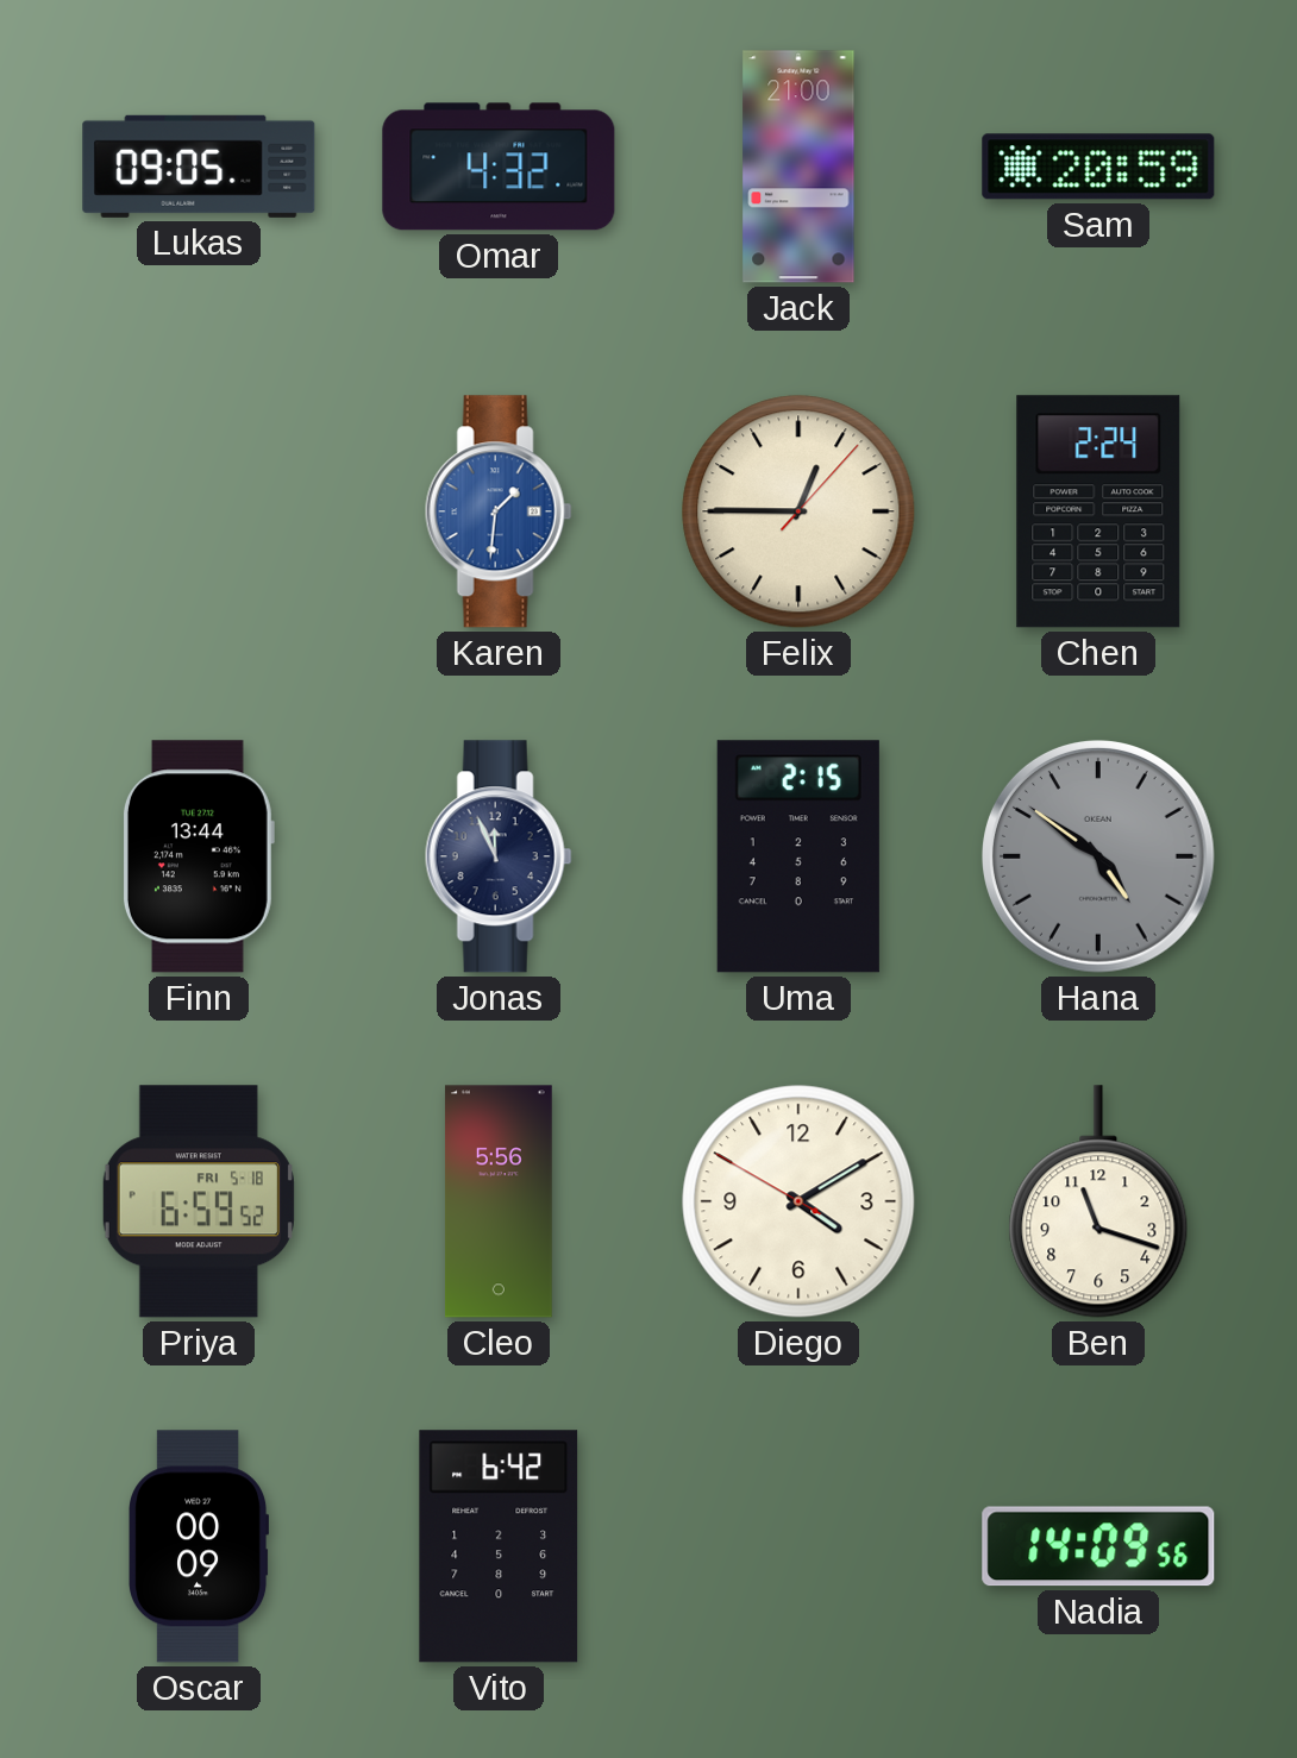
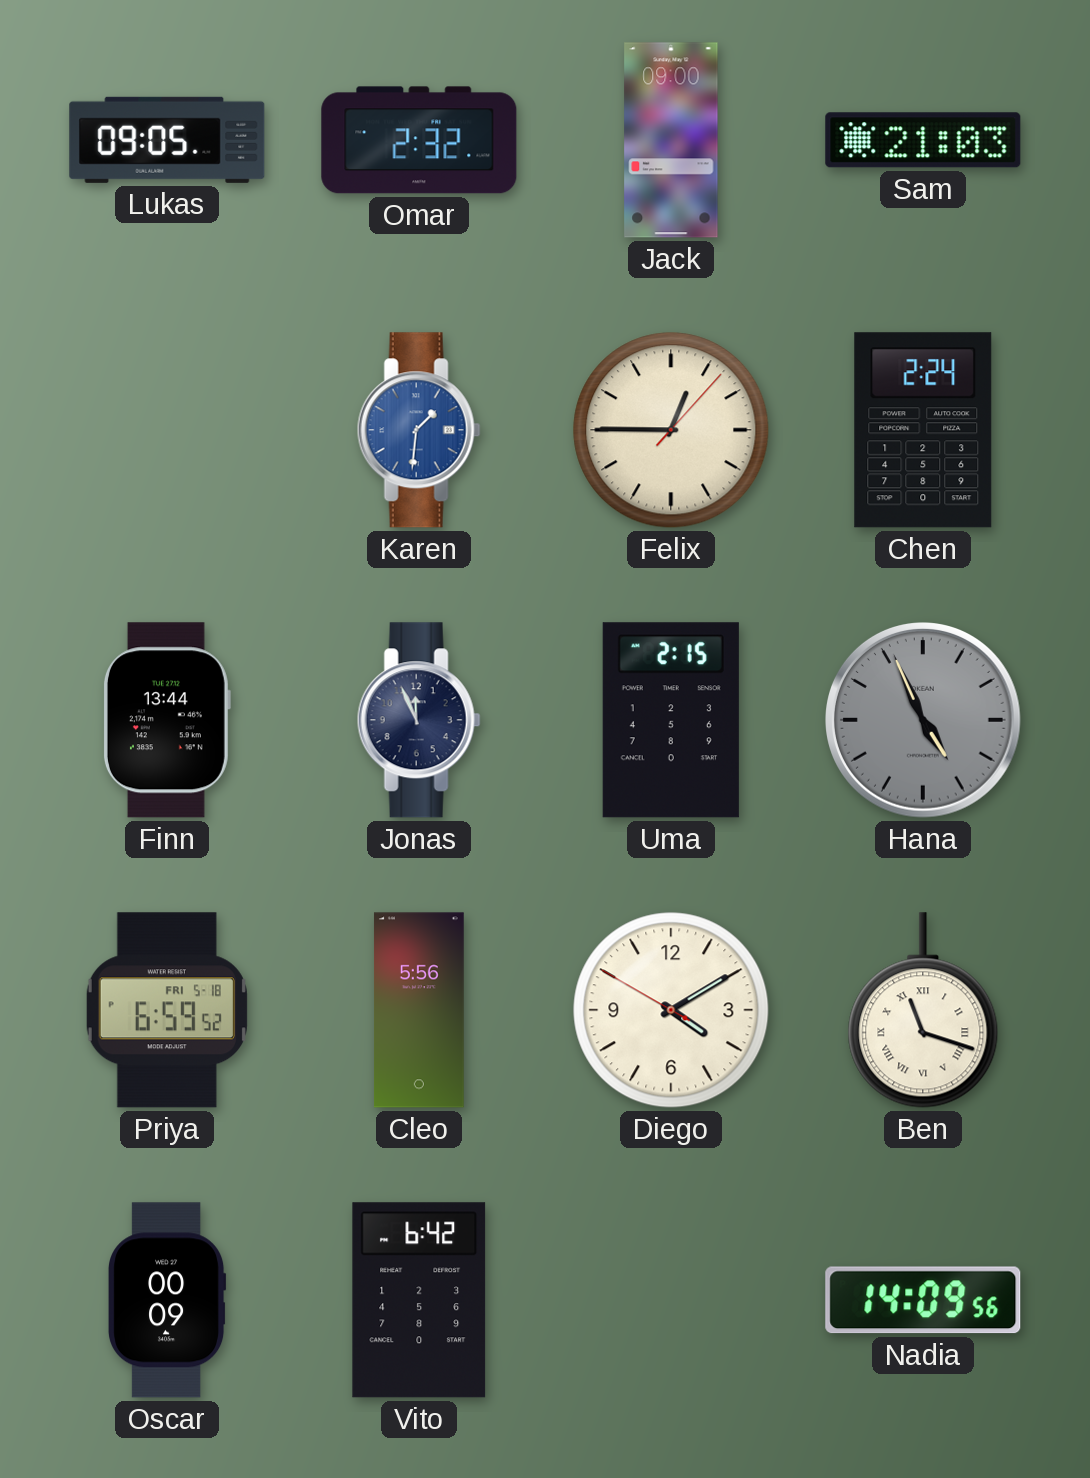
Omar: 4:32 -> 2:32
Jack: 21:00 -> 09:00
Sam: 20:59 -> 21:03
Hana: 4:51 -> 4:56
Ben numerals: Arabic -> Roman
